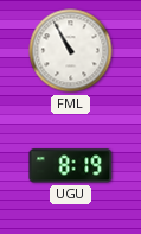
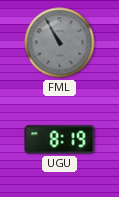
FML dial: white -> grey
